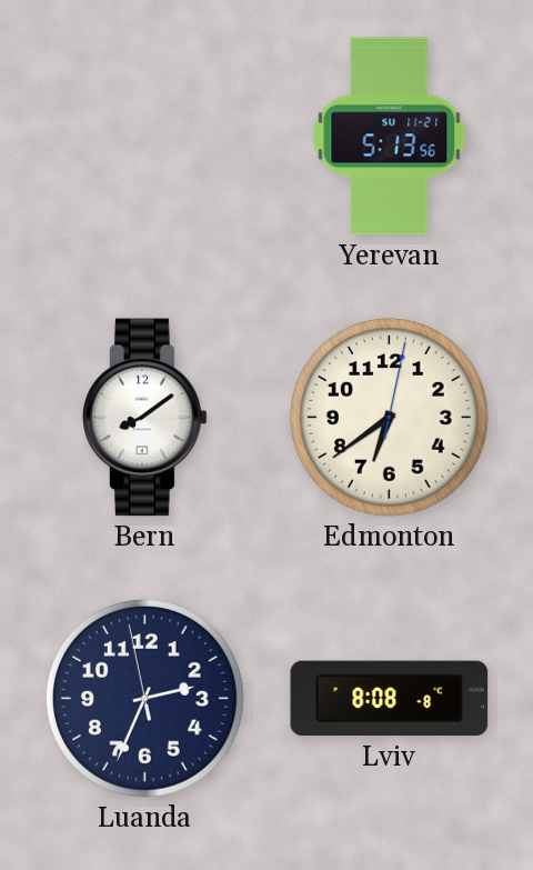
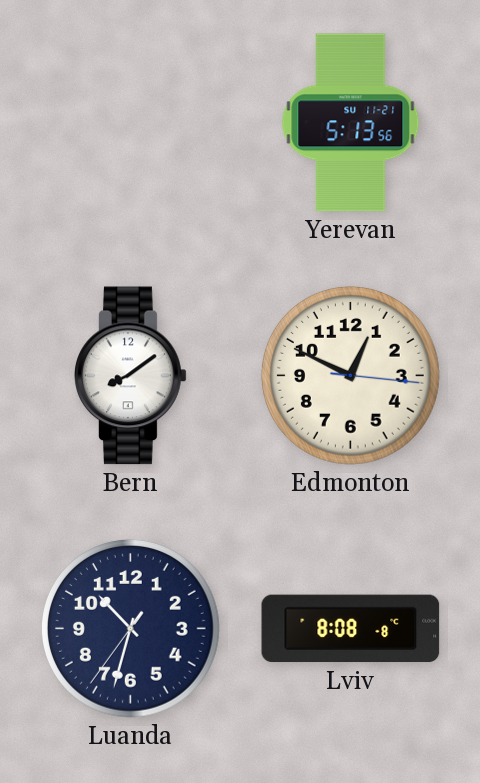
Edmonton: 6:39 -> 12:49
Luanda: 2:33 -> 10:32
